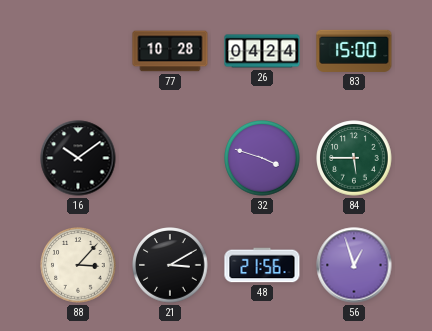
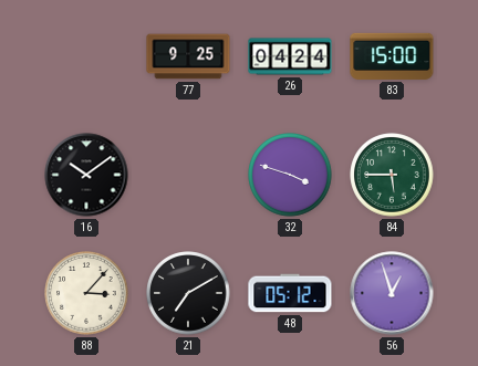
77: 10:28 -> 9:25
21: 3:10 -> 7:10
48: 21:56 -> 05:12
